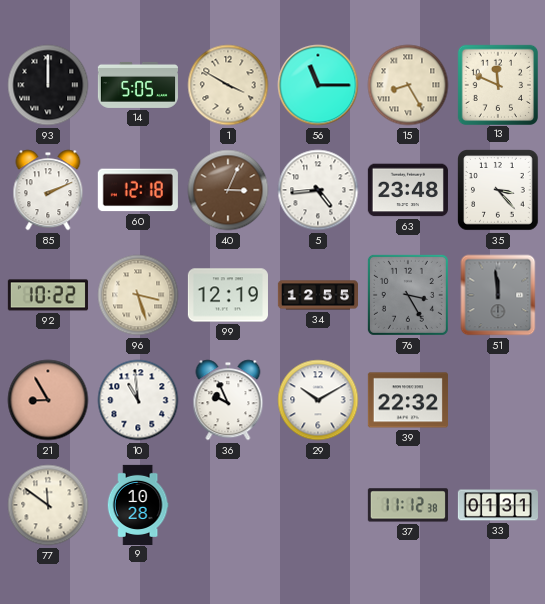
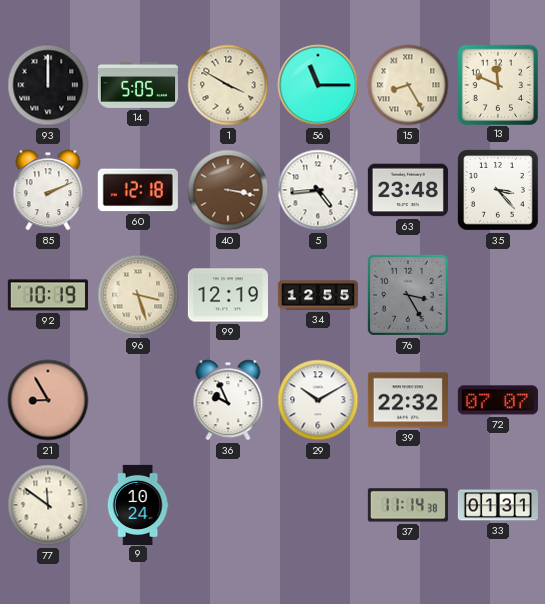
40: 3:04 -> 3:17
92: 10:22 -> 10:19
51: 11:59 -> none
10: 10:59 -> none
72: none -> 07:07
9: 10:28 -> 10:24
37: 11:12 -> 11:14
